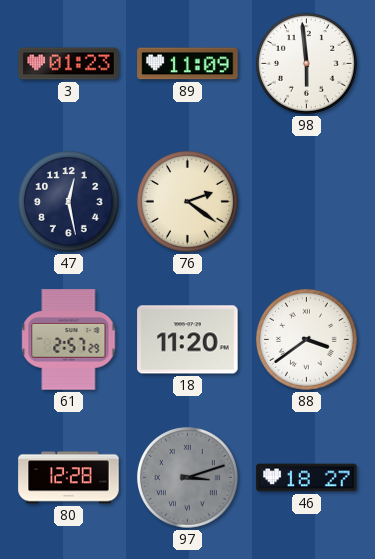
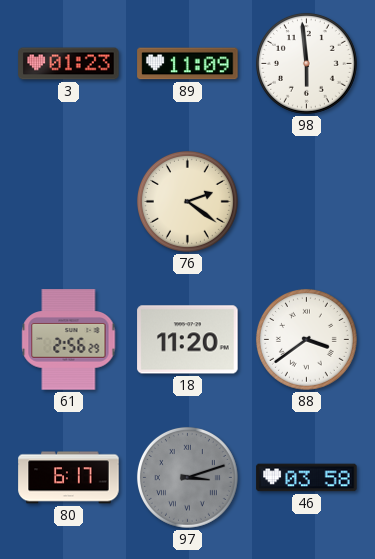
47: 12:28 -> none
61: 2:57 -> 2:56
80: 12:28 -> 6:17
46: 18:27 -> 03:58
